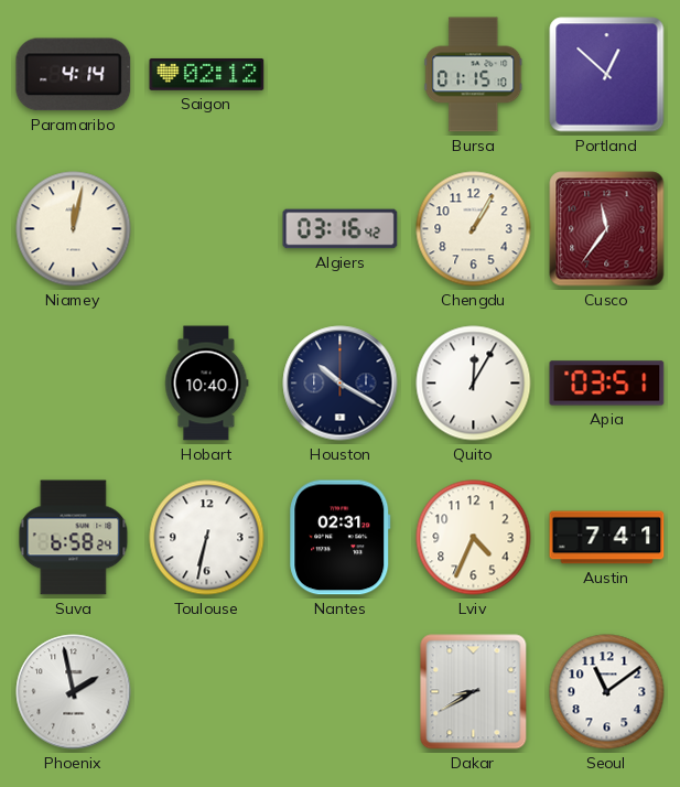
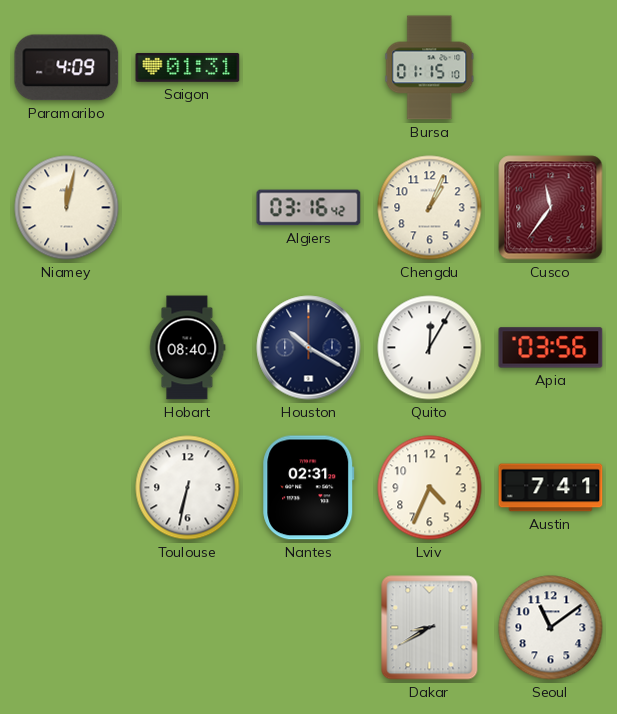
Paramaribo: 4:14 -> 4:09
Saigon: 02:12 -> 01:31
Portland: 12:52 -> none
Chengdu: 1:05 -> 1:04
Hobart: 10:40 -> 08:40
Apia: 03:51 -> 03:56
Suva: 6:58 -> none
Phoenix: 1:58 -> none
